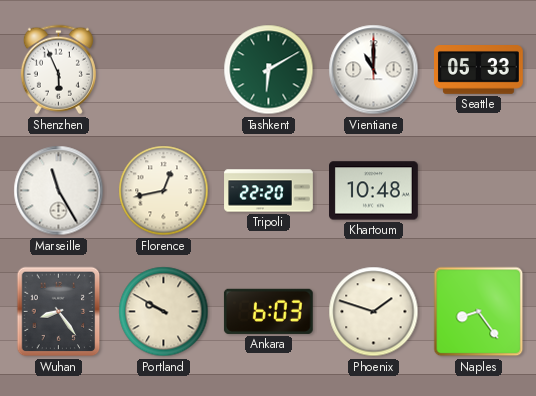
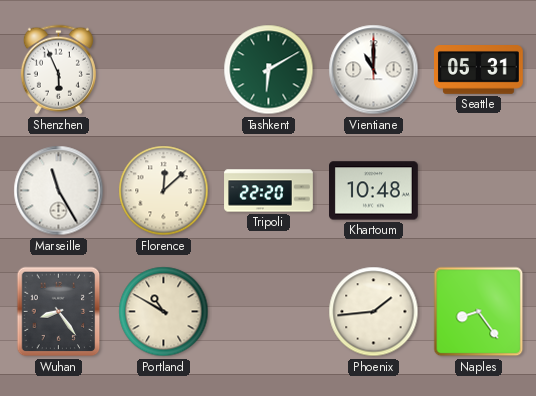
Seattle: 05:33 -> 05:31
Florence: 12:43 -> 12:08
Portland: 9:50 -> 10:50
Ankara: 6:03 -> none
Phoenix: 1:48 -> 1:44
